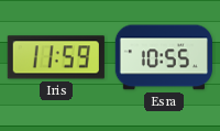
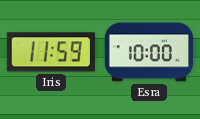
Esra: 10:55 -> 10:00
